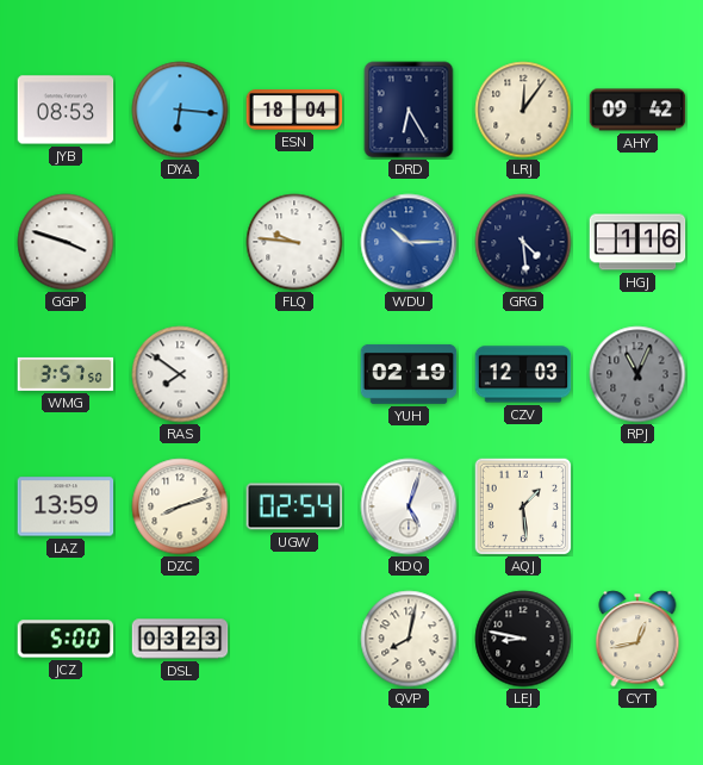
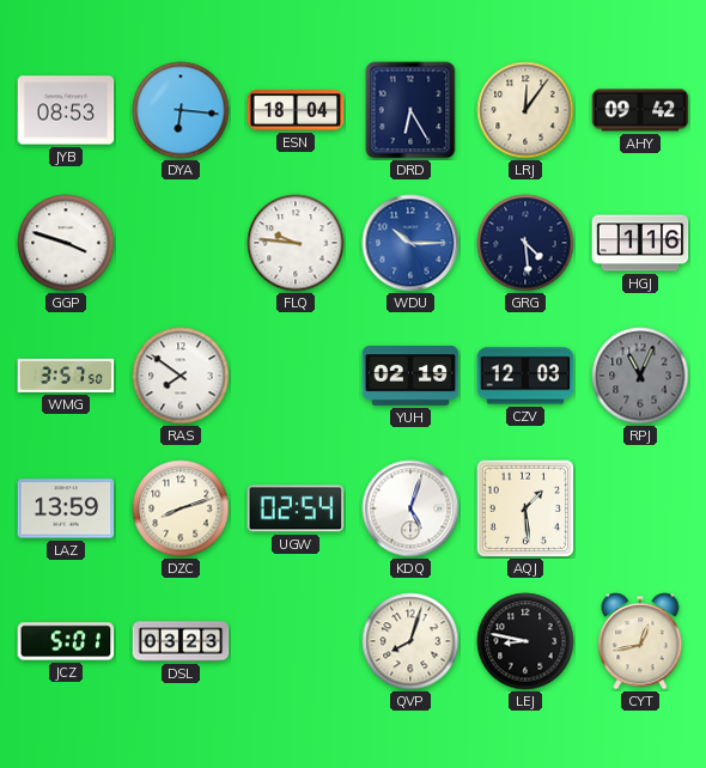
JCZ: 5:00 -> 5:01
QVP: 8:02 -> 8:03
